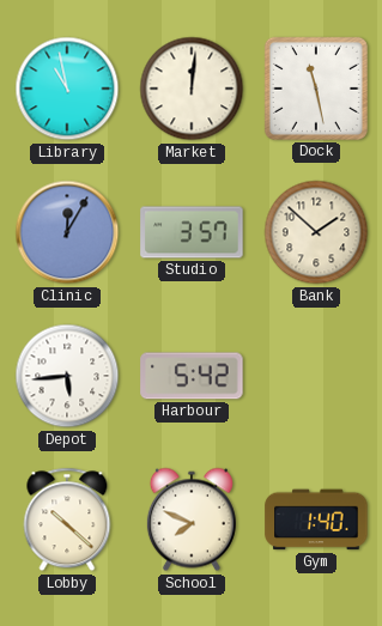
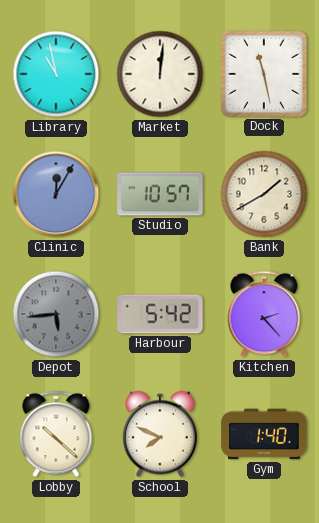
Studio: 3:57 -> 10:57
Bank: 1:52 -> 1:40
Depot dial: white -> grey
Kitchen: none -> 2:23
